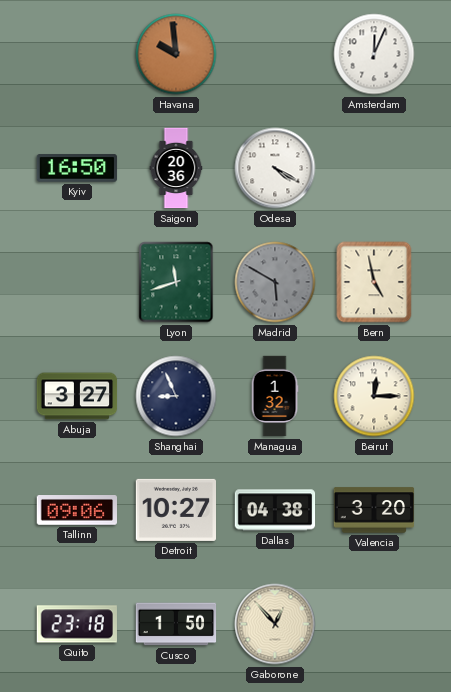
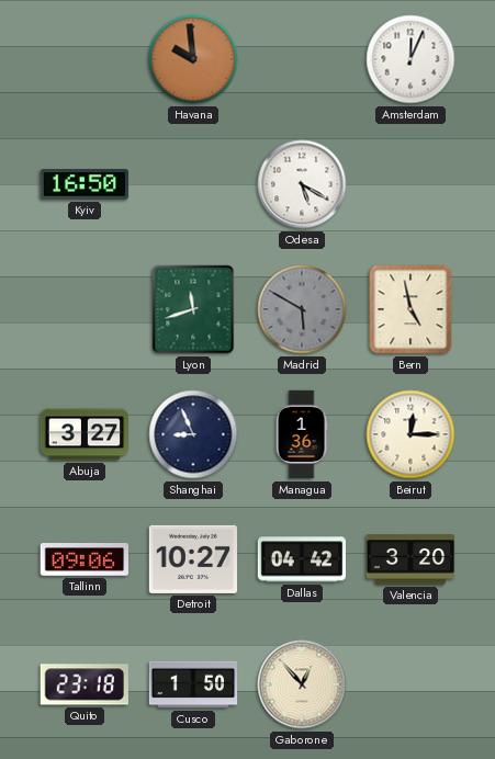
Saigon: 20:36 -> none
Odesa: 4:20 -> 5:20
Managua: 1:32 -> 1:36
Dallas: 04:38 -> 04:42
